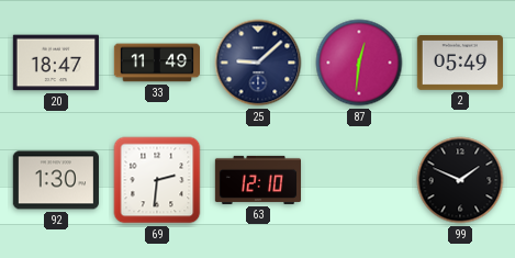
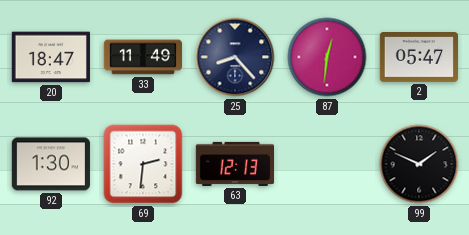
25: 9:08 -> 8:23
2: 05:49 -> 05:47
63: 12:10 -> 12:13
